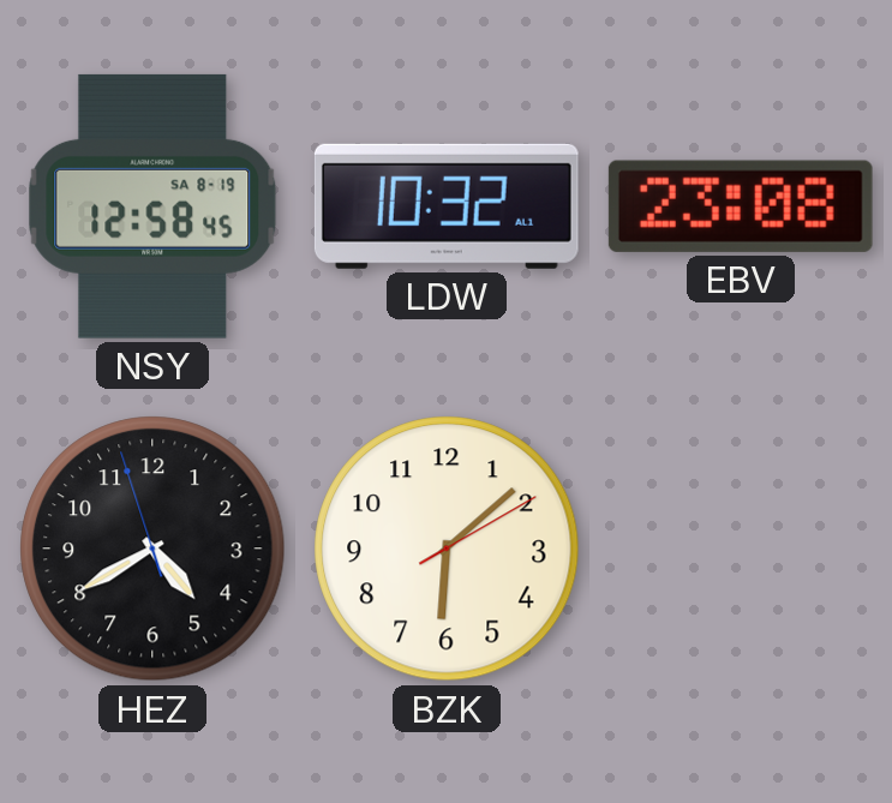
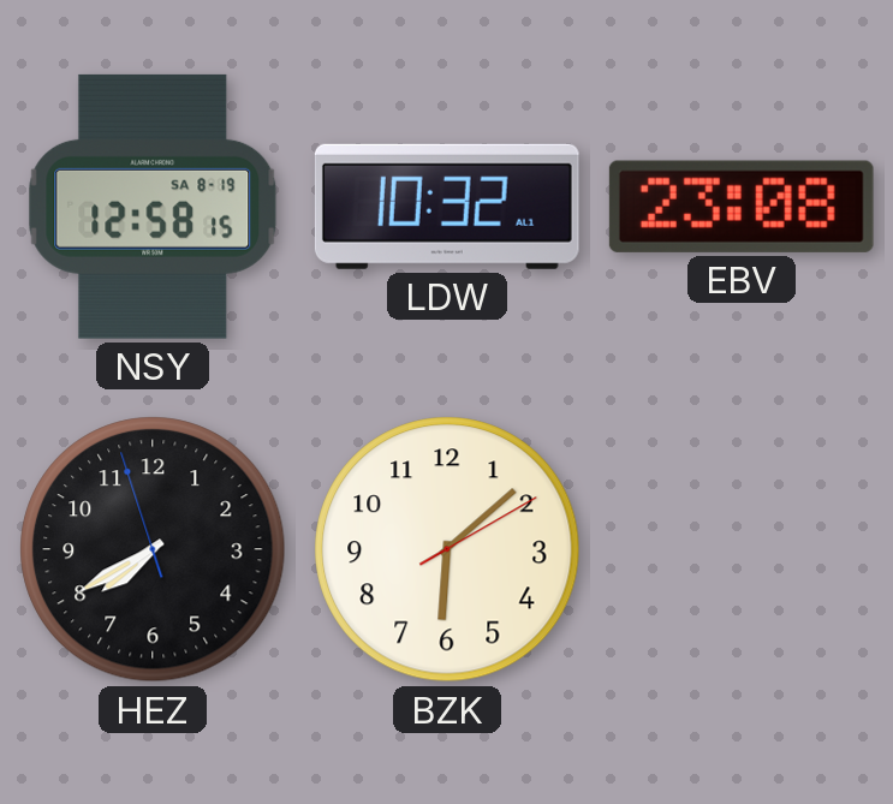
NSY: 12:58:45 -> 12:58:15
HEZ: 4:39 -> 7:39
